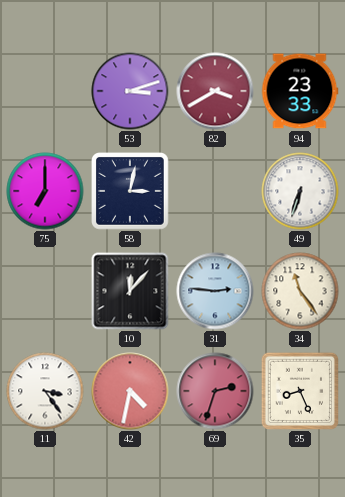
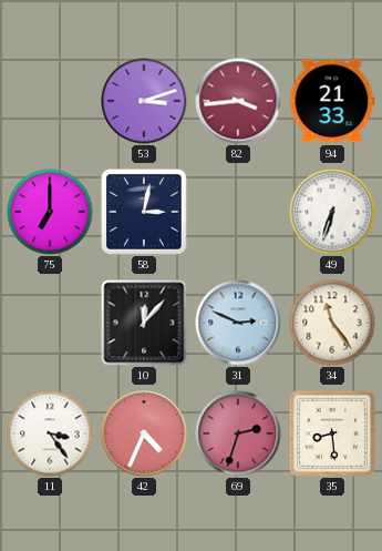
82: 3:40 -> 3:44
94: 23:33 -> 21:33
31: 2:46 -> 2:49
42: 4:32 -> 4:34
35: 8:26 -> 8:29
